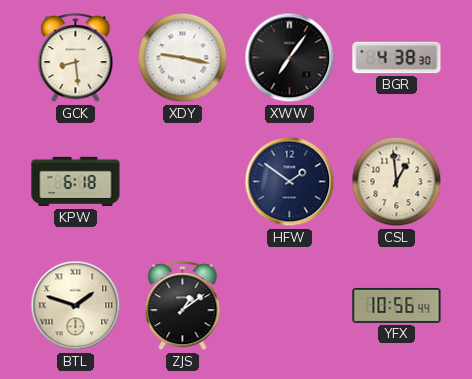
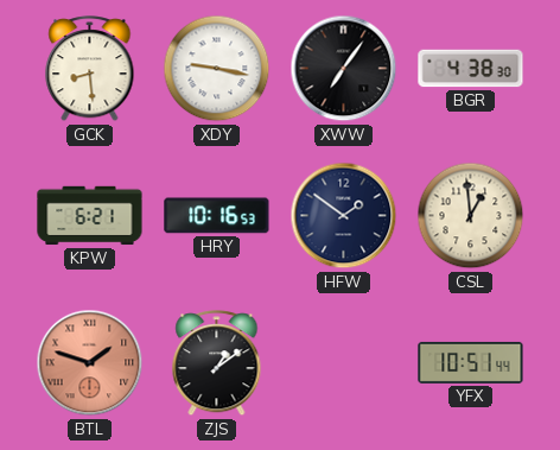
KPW: 6:18 -> 6:21
HRY: none -> 10:16
BTL dial: cream -> salmon
YFX: 10:56 -> 10:51
